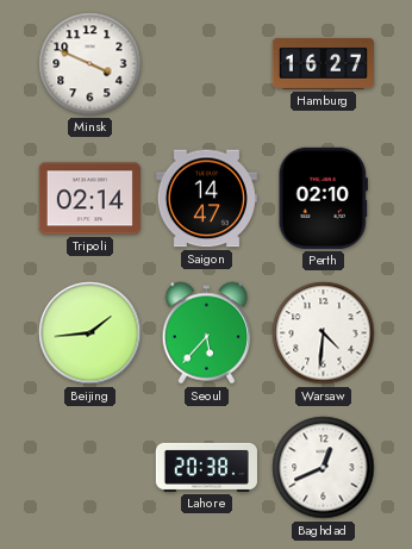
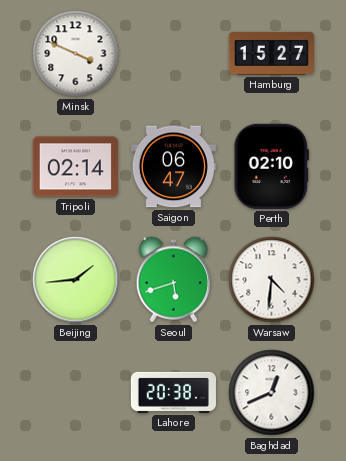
Hamburg: 16:27 -> 15:27
Saigon: 14:47 -> 06:47
Seoul: 5:37 -> 5:42
